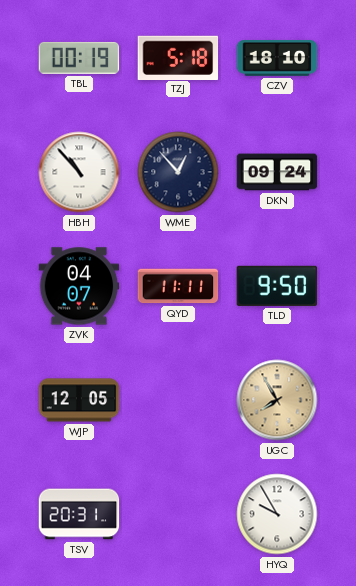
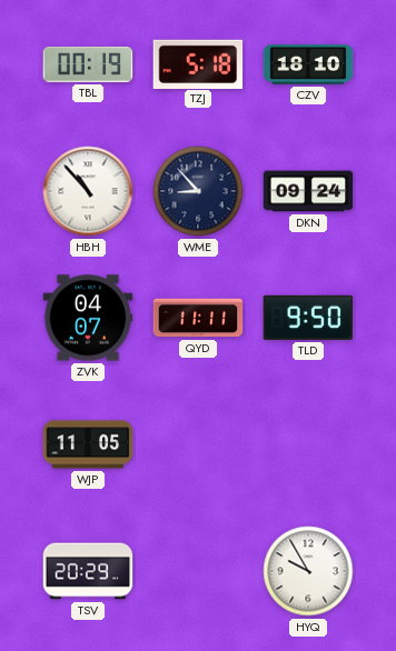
WME: 12:53 -> 8:53
WJP: 12:05 -> 11:05
UGC: 7:55 -> none
TSV: 20:31 -> 20:29
